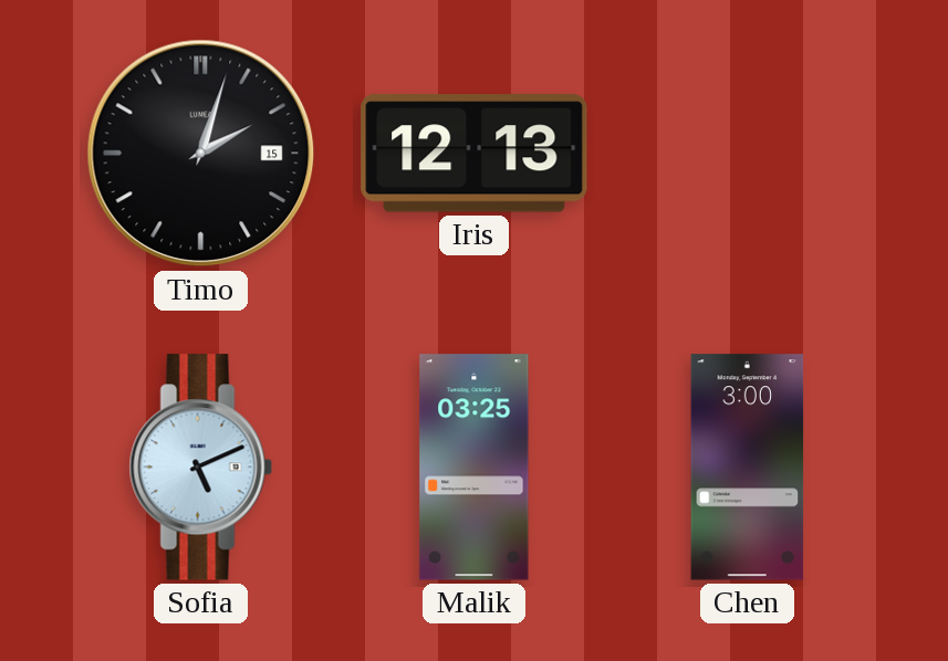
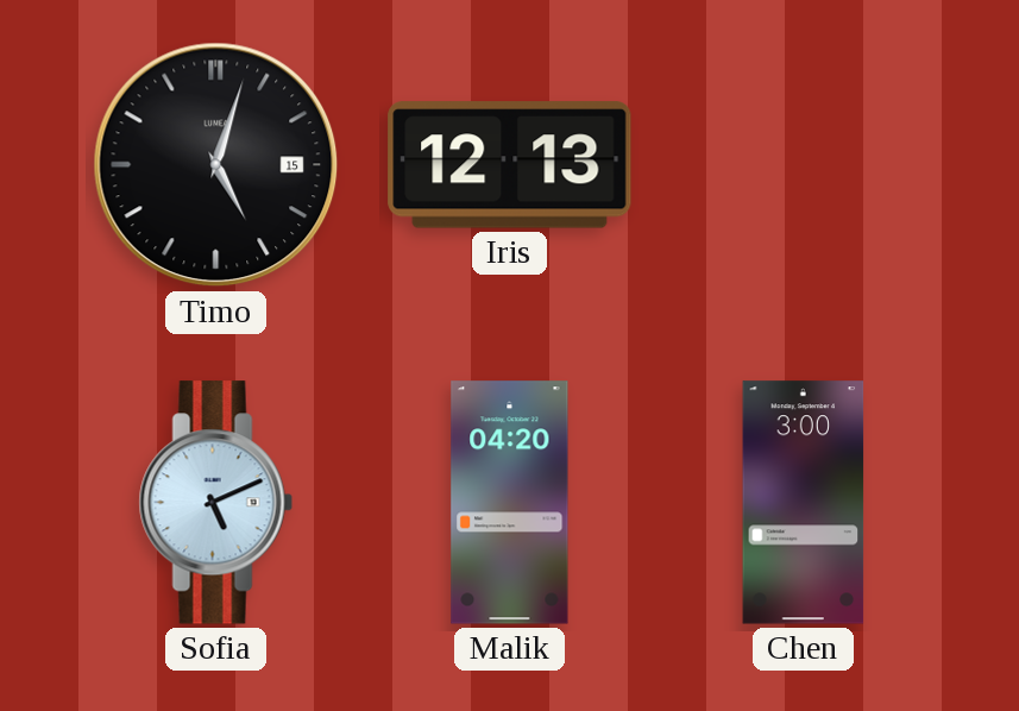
Timo: 2:03 -> 5:03
Malik: 03:25 -> 04:20
